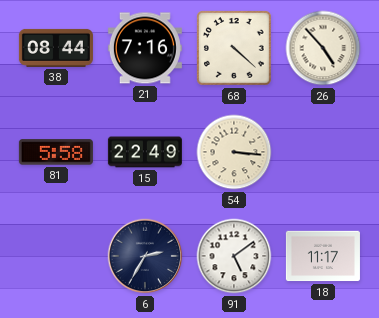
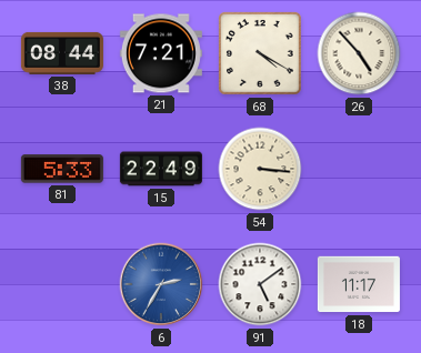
21: 7:16 -> 7:21
68: 4:22 -> 4:20
81: 5:58 -> 5:33
6 dial: navy -> blue
